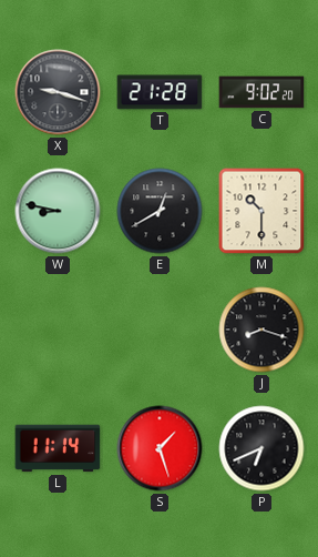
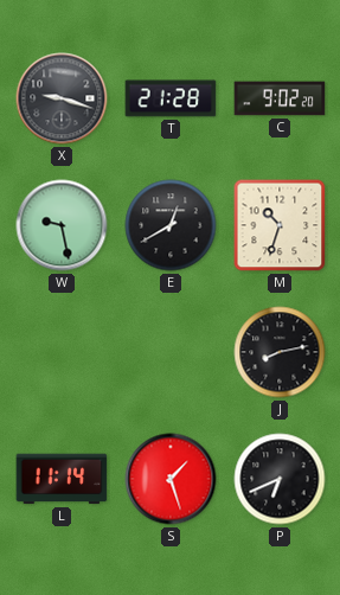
W: 8:47 -> 9:28
M: 10:30 -> 10:33
J: 8:18 -> 8:13
